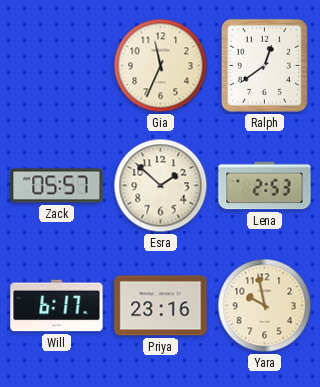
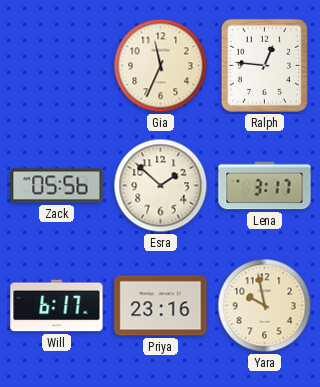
Ralph: 12:39 -> 12:46
Zack: 05:57 -> 05:56
Lena: 2:53 -> 3:17
